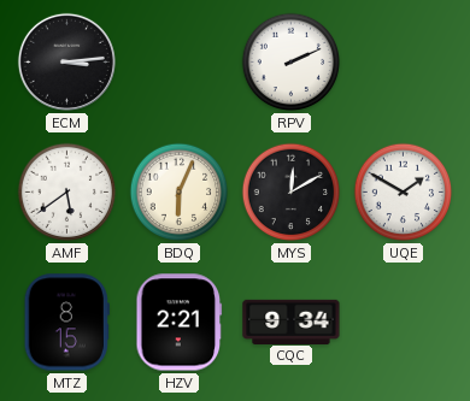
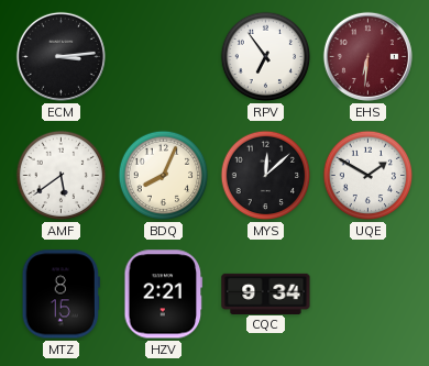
RPV: 2:11 -> 6:54
EHS: none -> 6:31
BDQ: 6:04 -> 8:04
MYS: 12:10 -> 12:08
